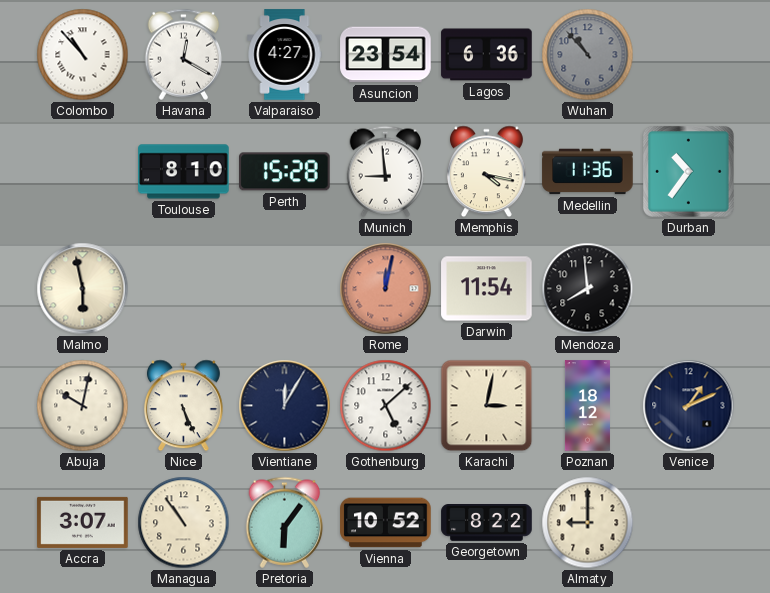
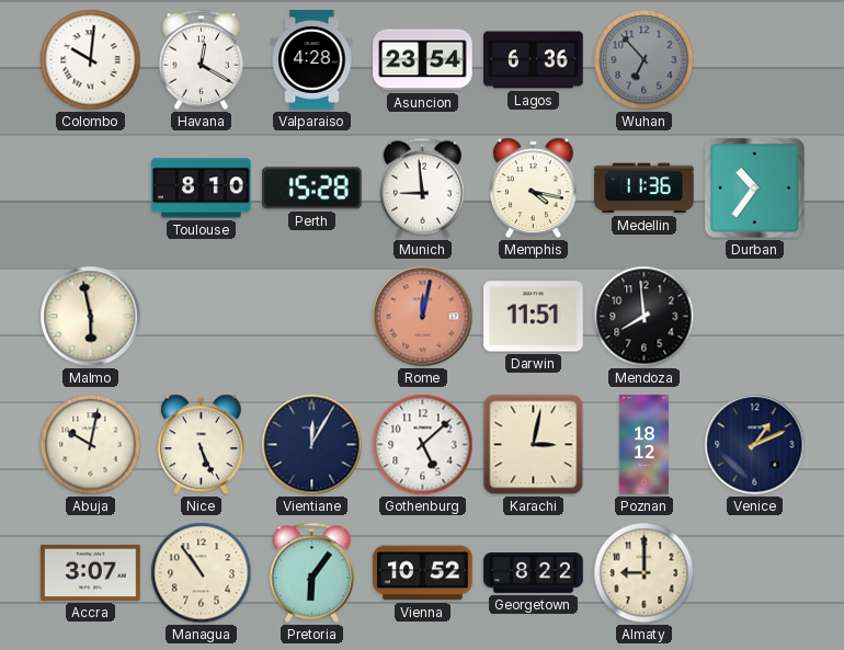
Colombo: 10:53 -> 10:01
Valparaiso: 4:27 -> 4:28
Wuhan: 10:53 -> 6:53
Darwin: 11:54 -> 11:51
